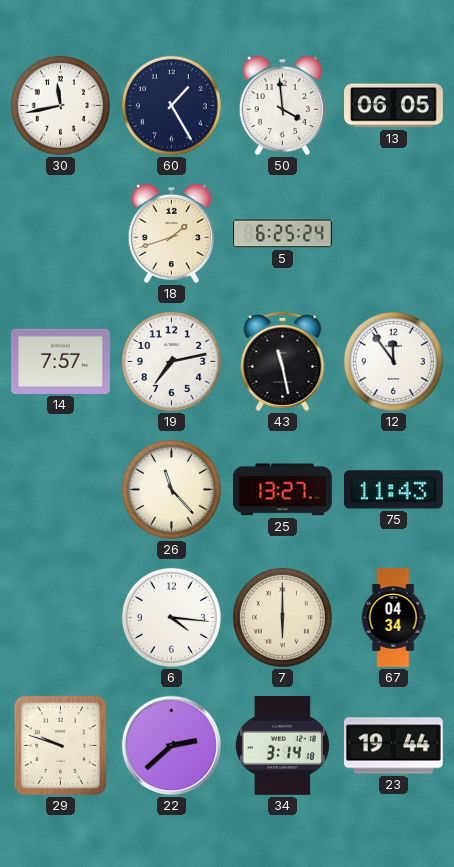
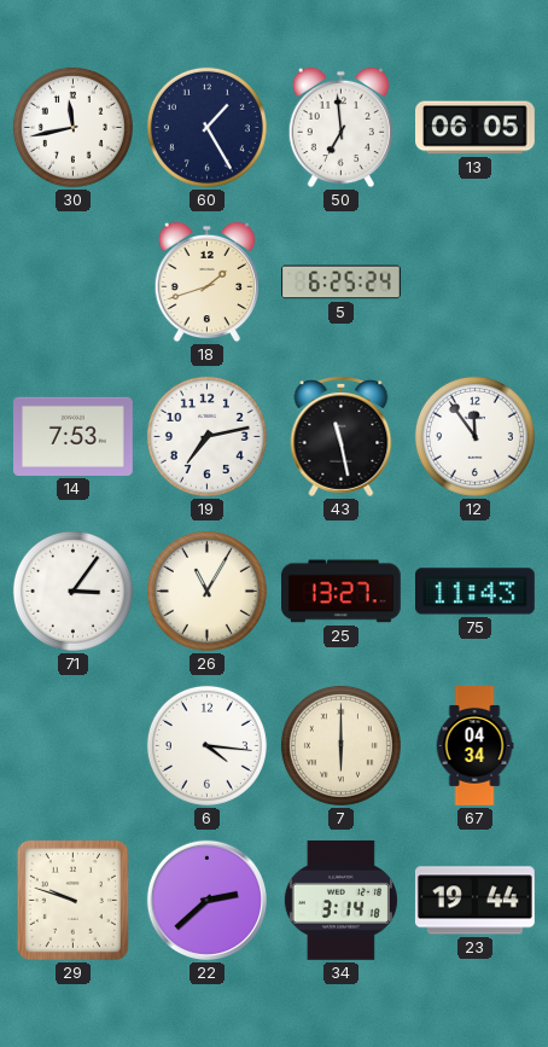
50: 3:59 -> 6:59
14: 7:57 -> 7:53
71: none -> 3:06
26: 11:23 -> 11:05
